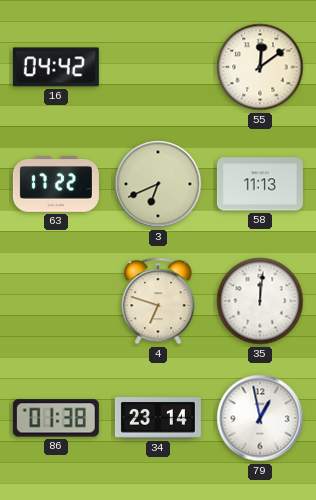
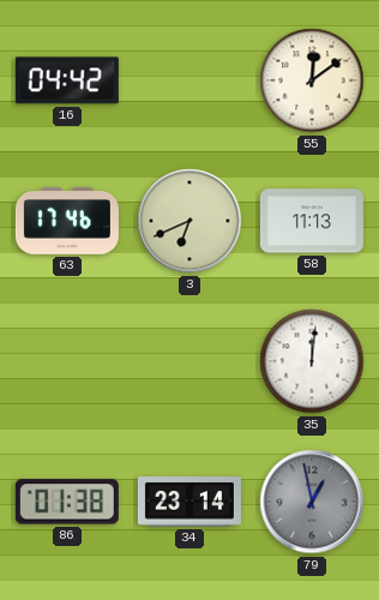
63: 17:22 -> 17:46
4: 6:48 -> none
79 dial: white -> grey
